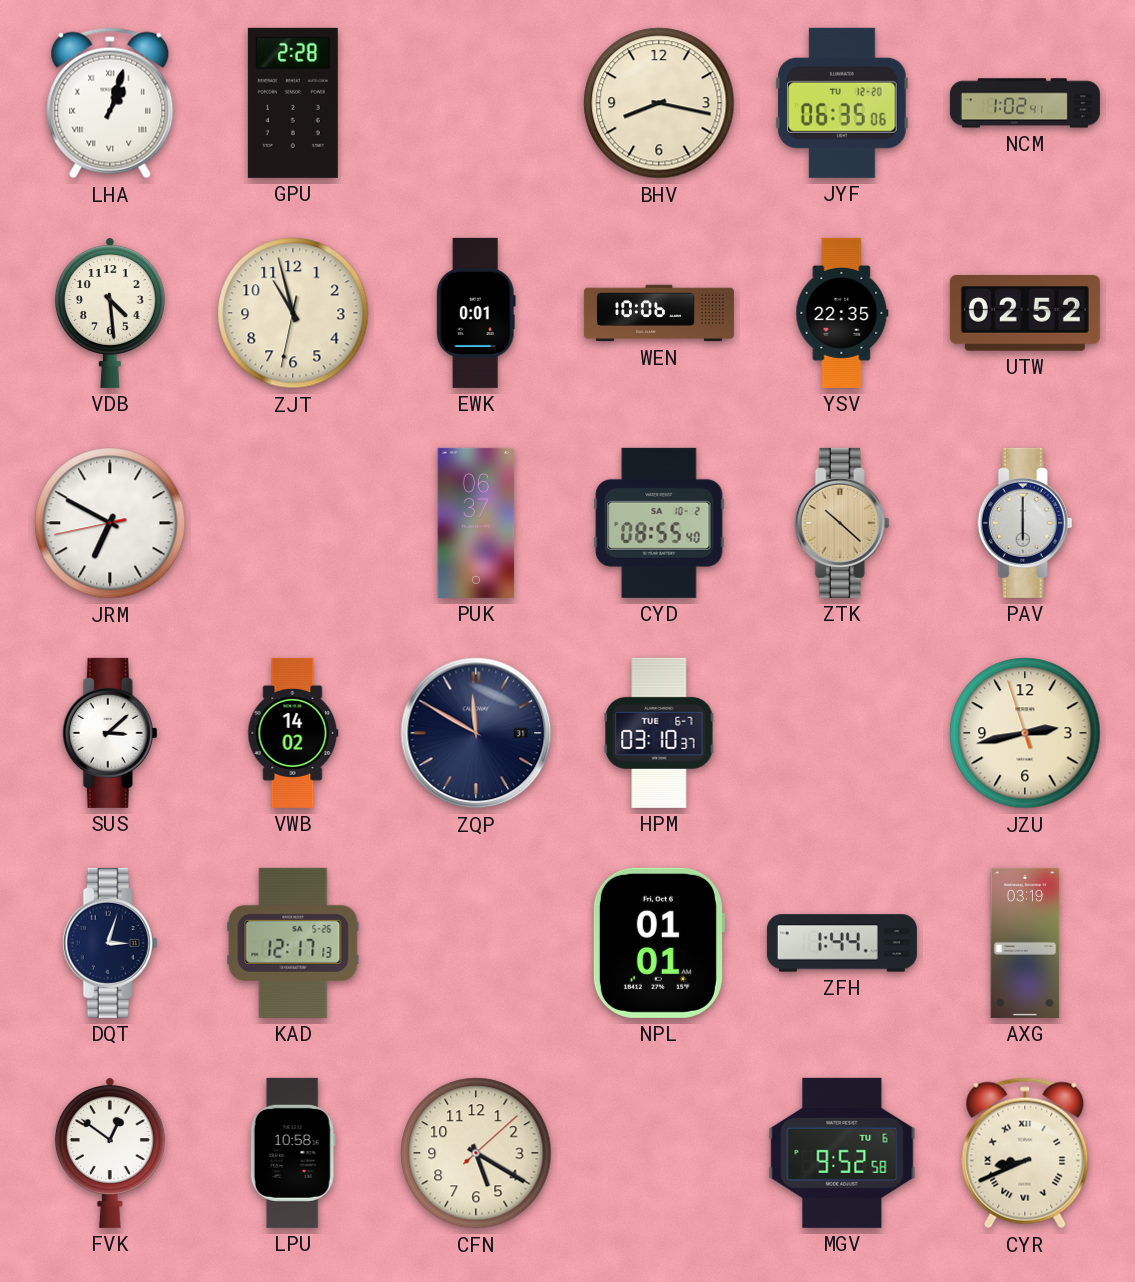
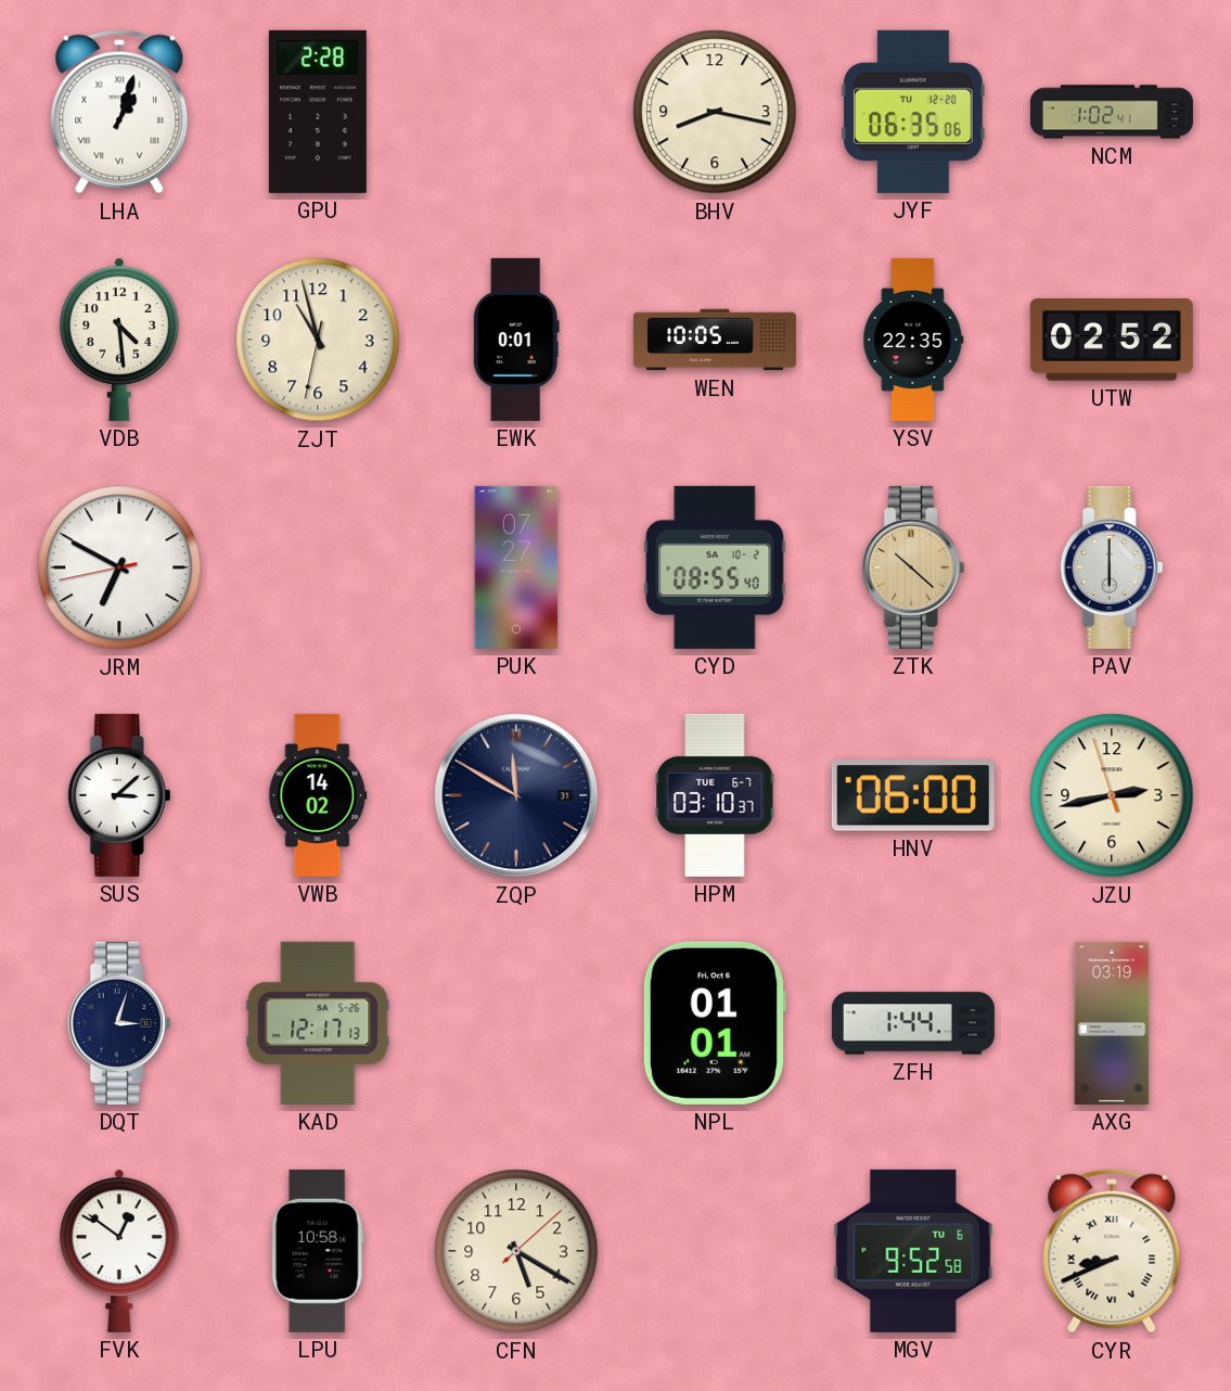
WEN: 10:06 -> 10:05
PUK: 06:37 -> 07:27
HNV: none -> 06:00
